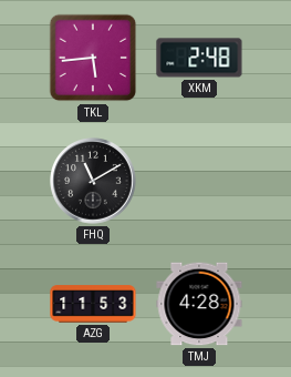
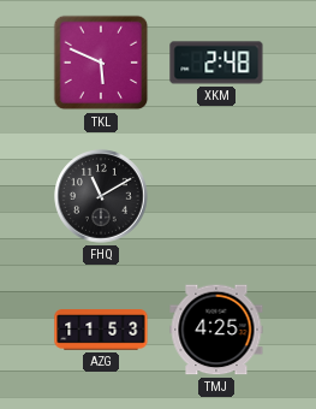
TKL: 5:44 -> 5:49
TMJ: 4:28 -> 4:25
